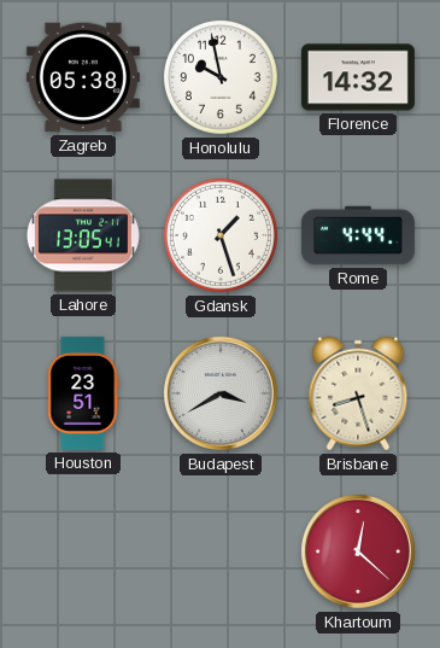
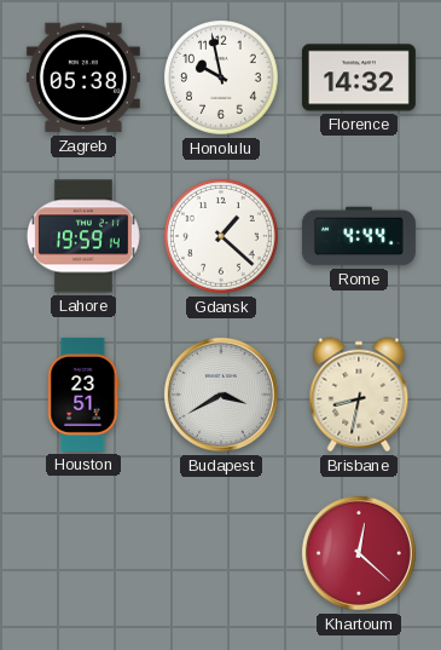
Lahore: 13:05 -> 19:59
Gdansk: 1:27 -> 1:22
Brisbane: 8:27 -> 8:32
